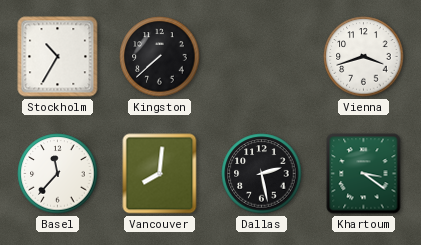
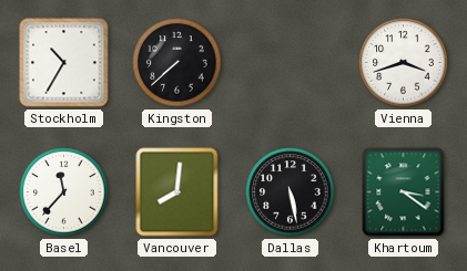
Dallas: 2:28 -> 5:28
